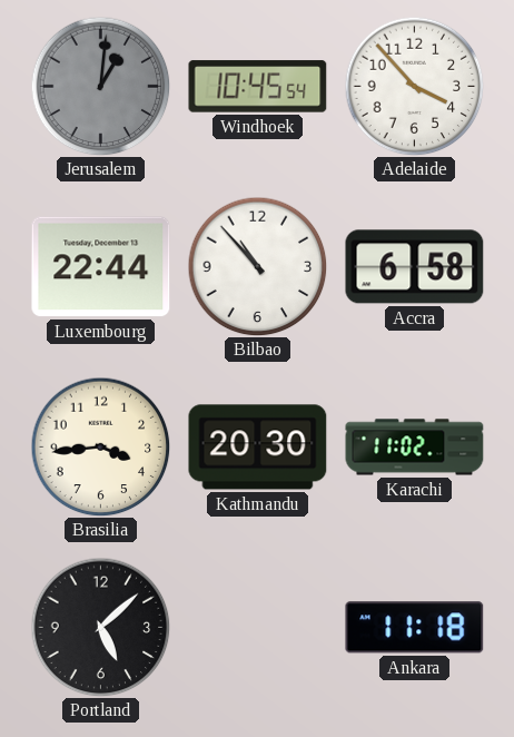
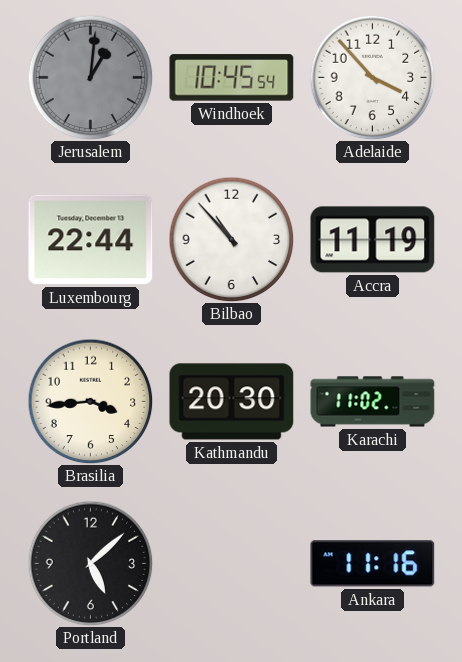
Accra: 6:58 -> 11:19
Ankara: 11:18 -> 11:16
